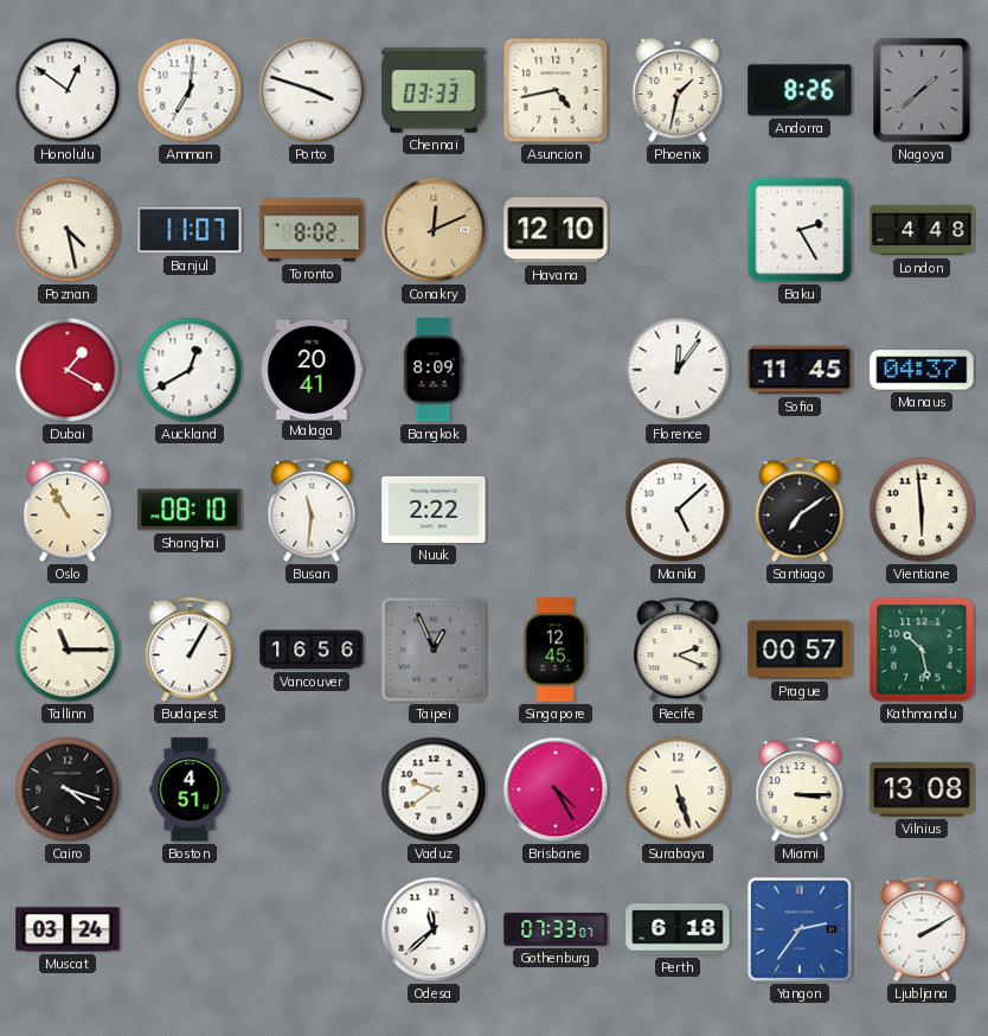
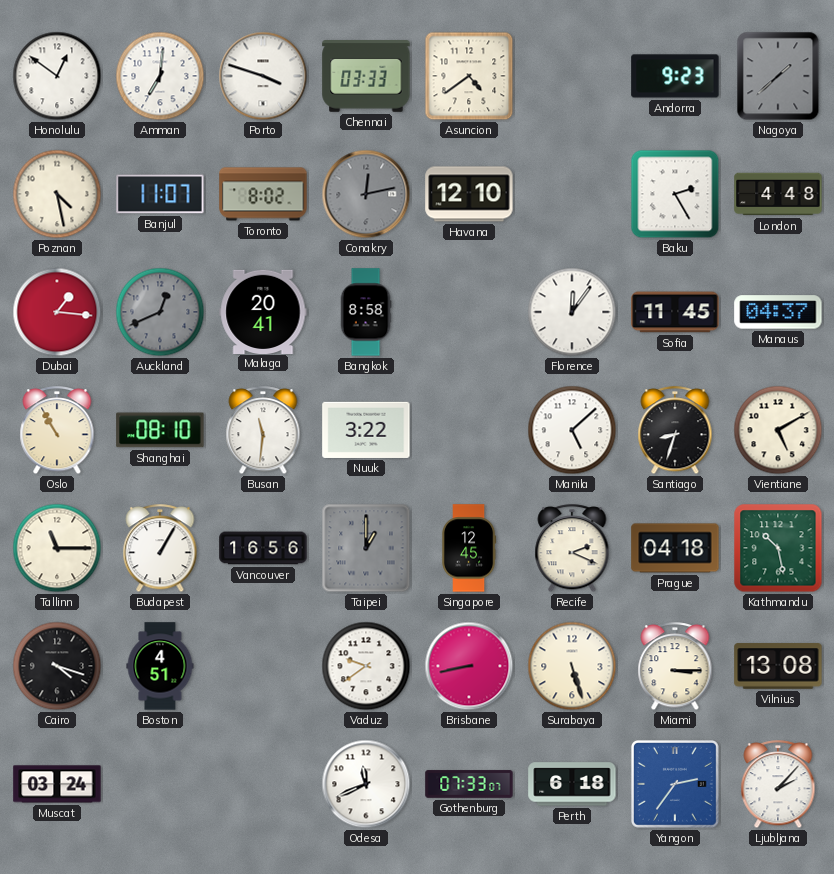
Asuncion: 4:43 -> 4:39
Phoenix: 1:32 -> none
Andorra: 8:26 -> 9:23
Conakry: 12:11 -> 12:13
Conakry dial: champagne -> grey
Dubai: 1:20 -> 1:16
Auckland: 12:40 -> 12:41
Auckland dial: white -> grey
Bangkok: 8:09 -> 8:58
Nuuk: 2:22 -> 3:22
Santiago: 7:09 -> 8:33
Vientiane: 5:59 -> 5:10
Taipei: 12:56 -> 1:00
Prague: 00:57 -> 04:18
Brisbane: 4:25 -> 8:43
Odesa: 11:38 -> 11:41
Ljubljana: 2:10 -> 2:07
